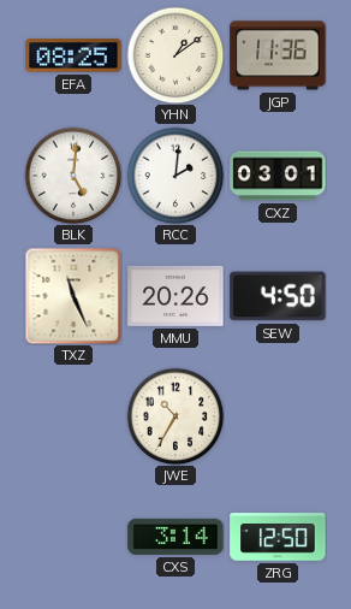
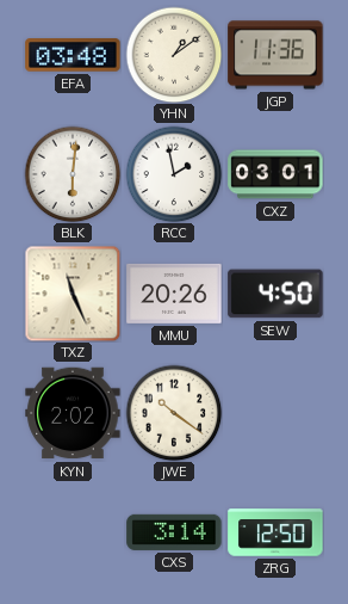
EFA: 08:25 -> 03:48
BLK: 5:01 -> 6:01
RCC: 2:01 -> 1:58
KYN: none -> 2:02
JWE: 10:35 -> 10:21
